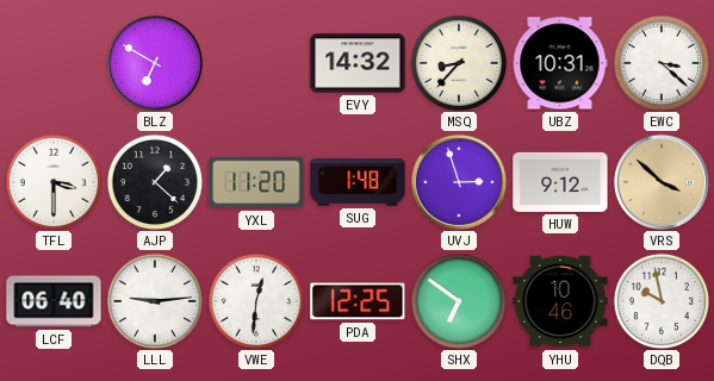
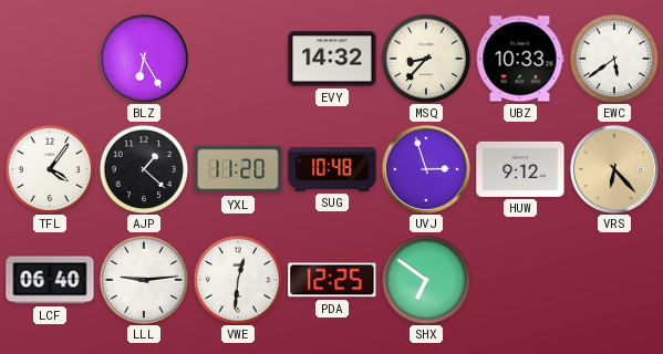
BLZ: 6:50 -> 6:25
UBZ: 10:31 -> 10:33
EWC: 3:22 -> 5:39
TFL: 3:30 -> 4:06
SUG: 1:48 -> 10:48
VRS: 3:52 -> 6:23
YHU: 10:46 -> none
DQB: 9:58 -> none
